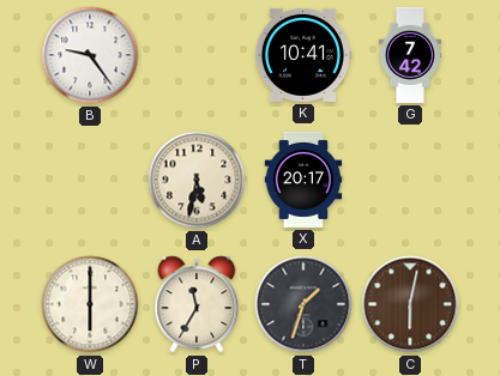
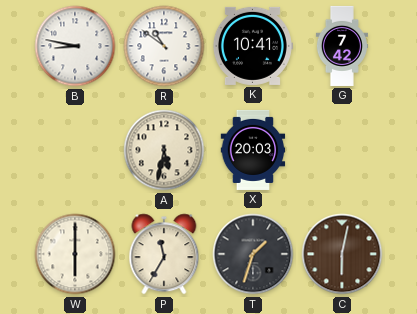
B: 9:24 -> 8:47
R: none -> 10:51
X: 20:17 -> 20:03
